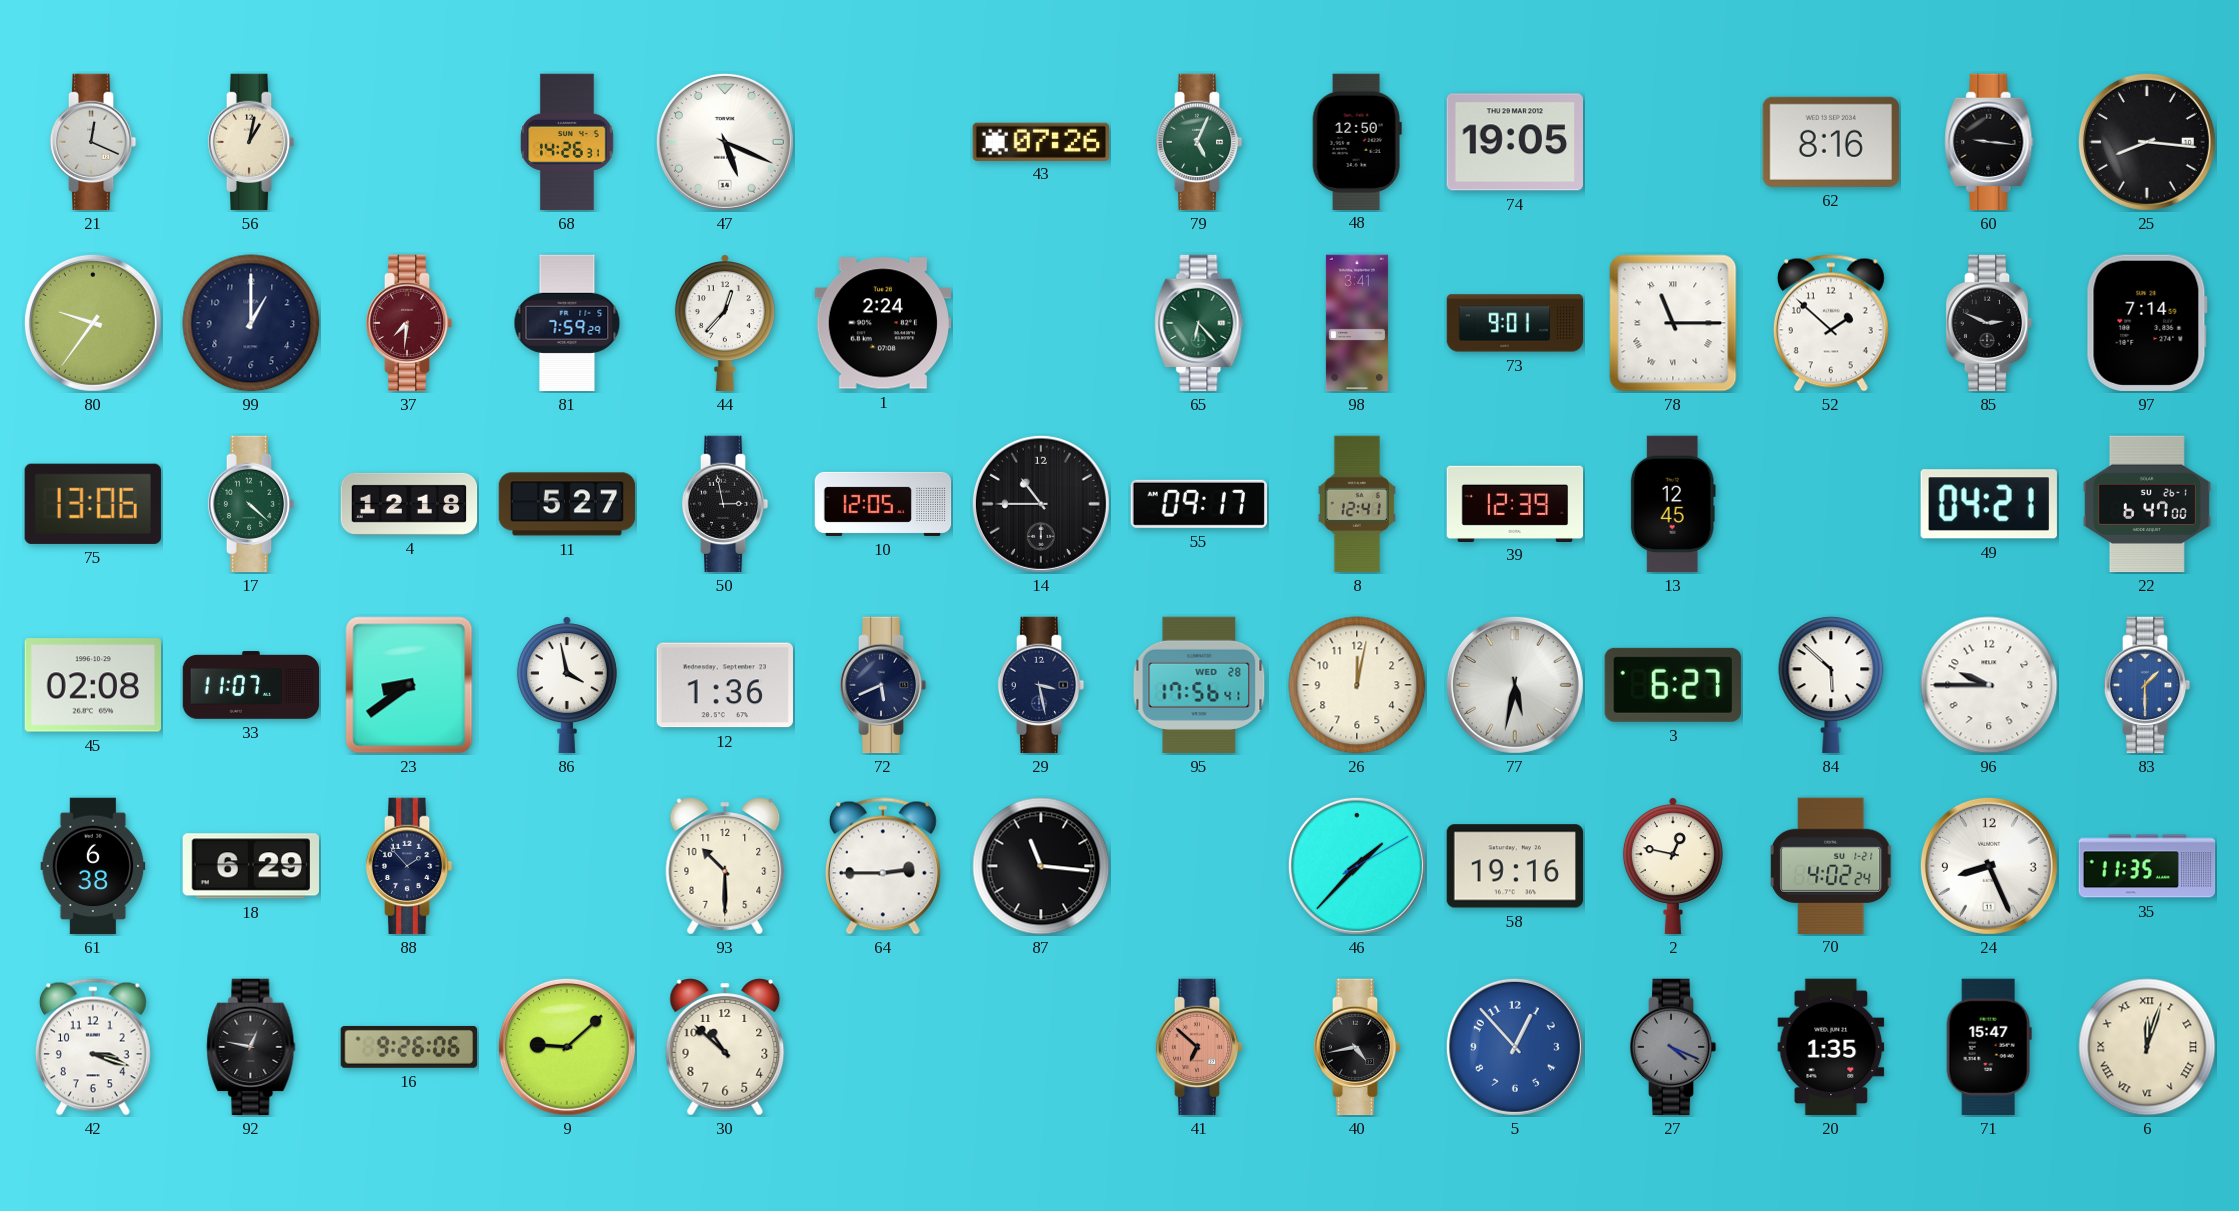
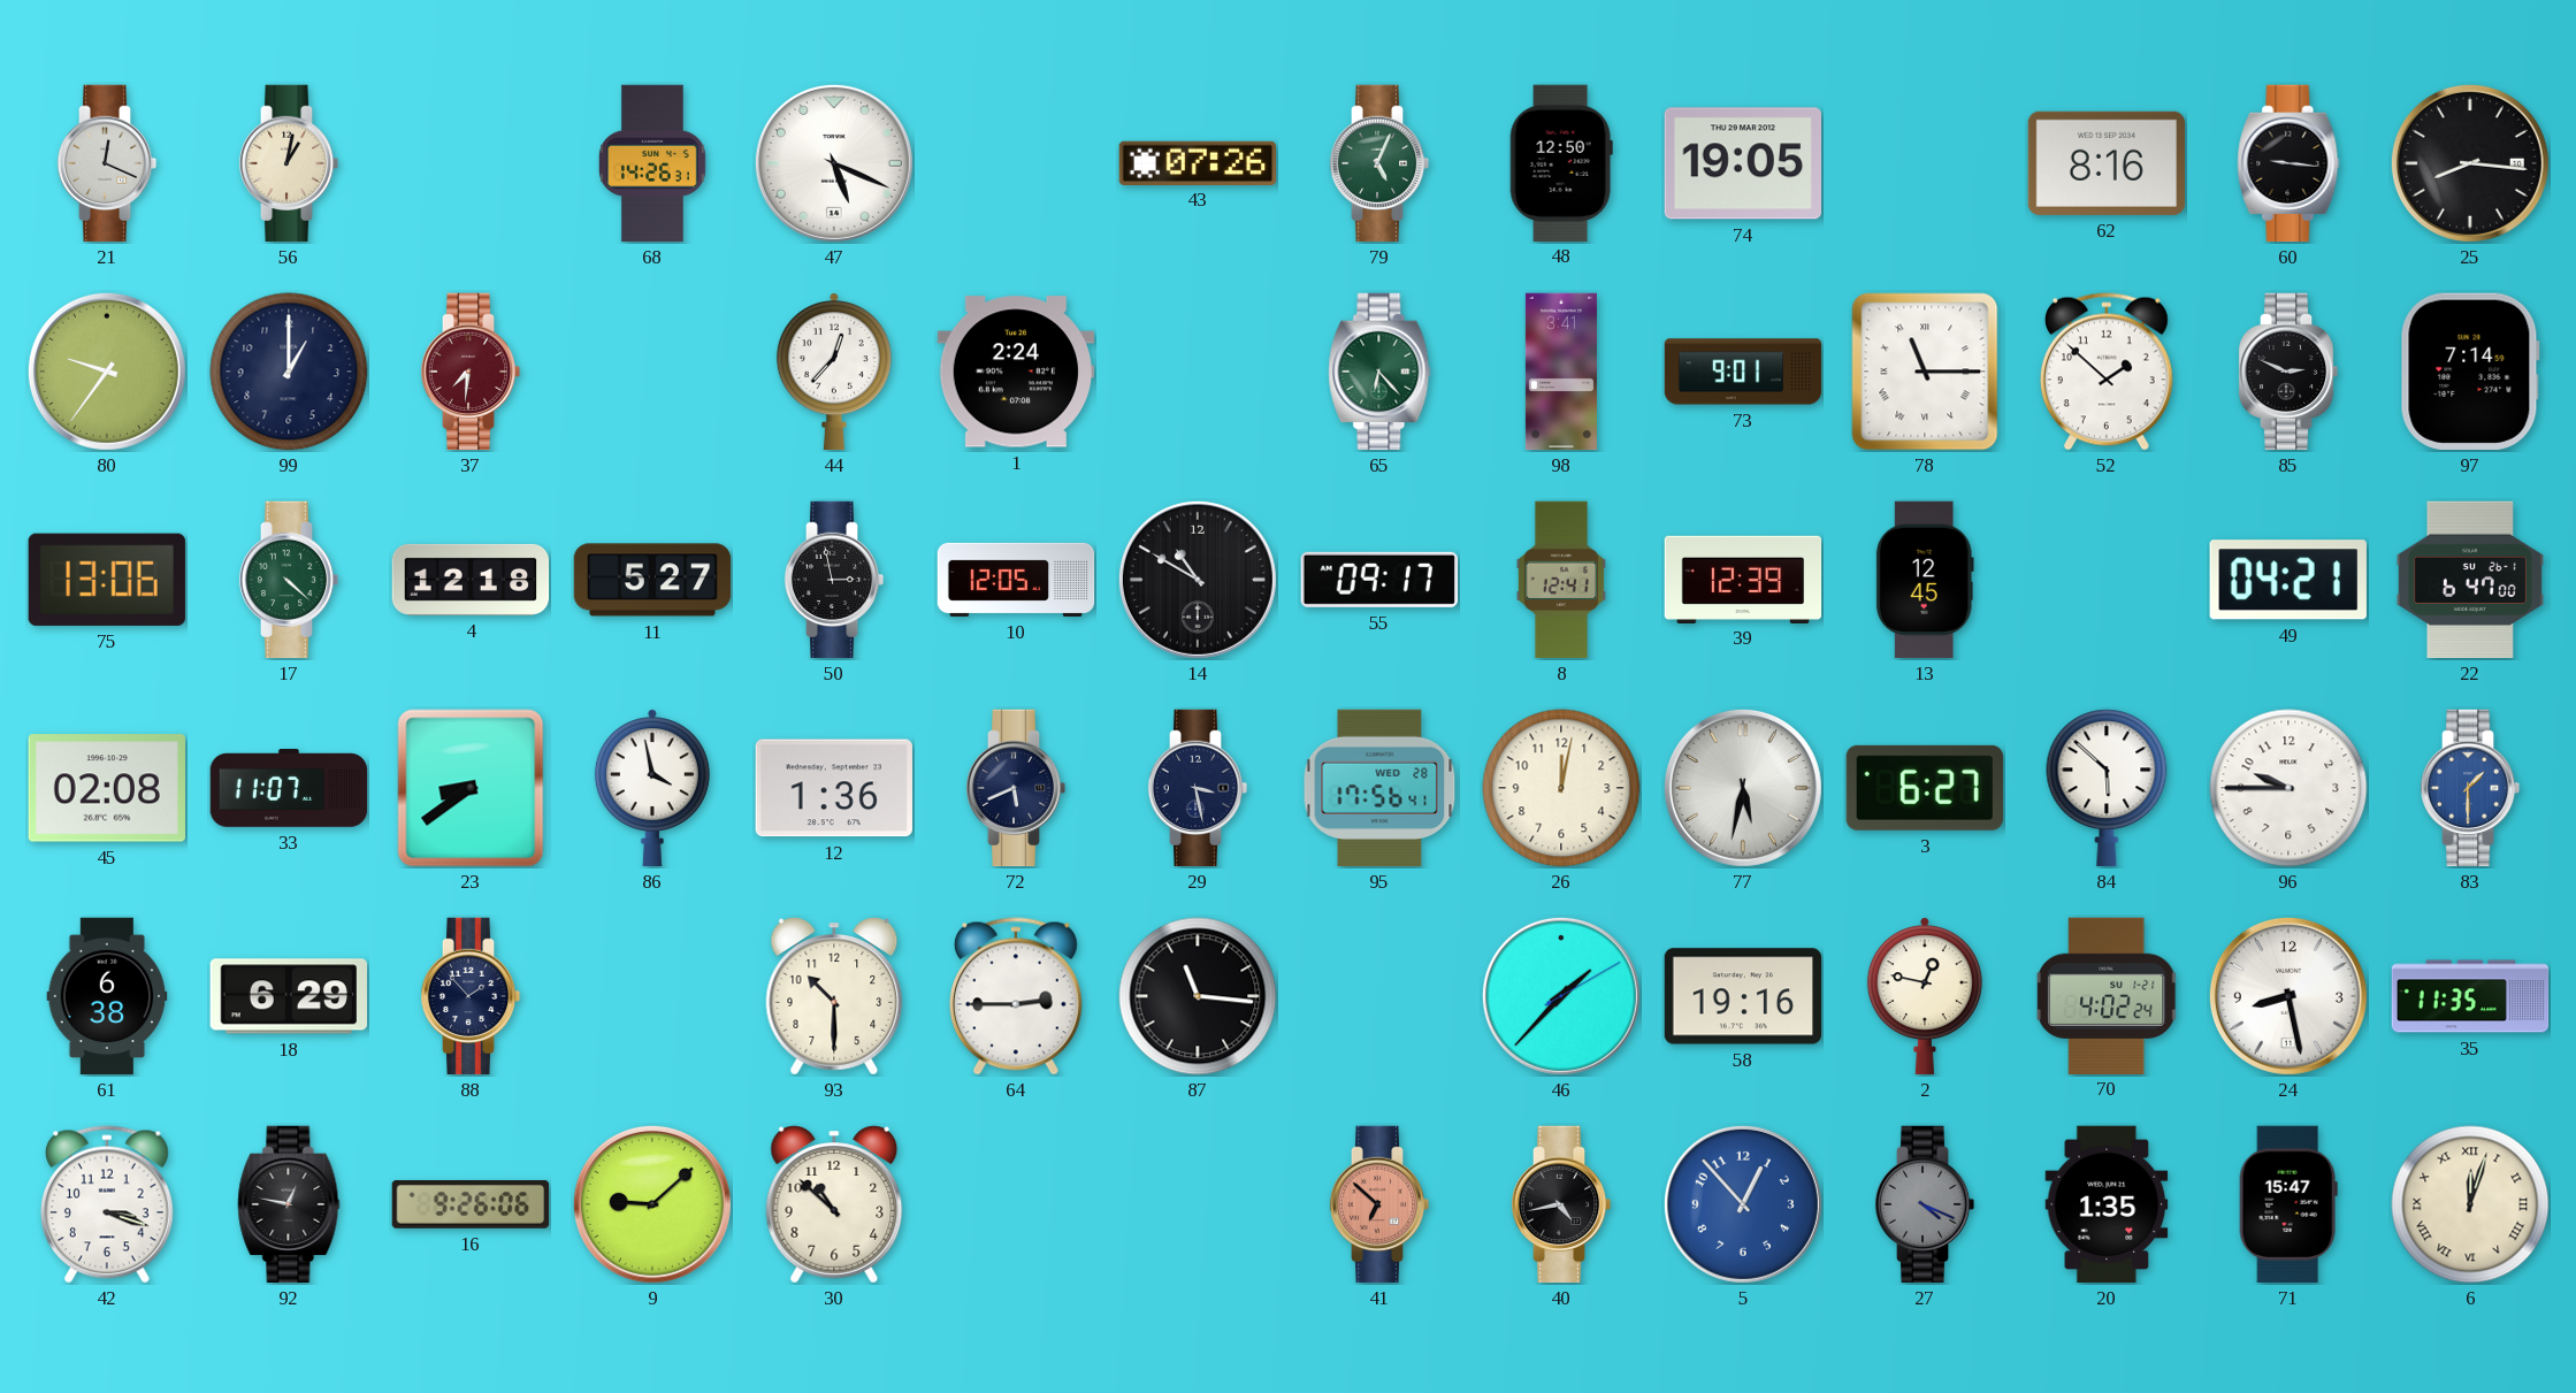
81: 7:59 -> none
14: 10:45 -> 10:50
24: 8:26 -> 8:28
